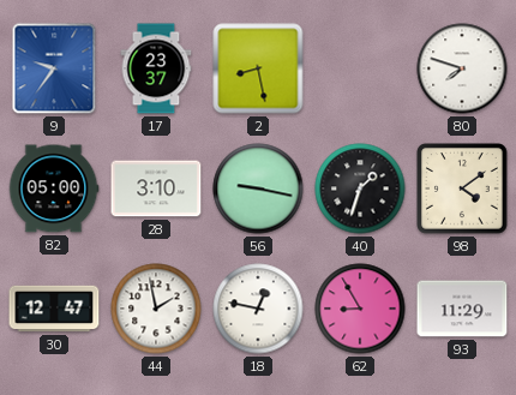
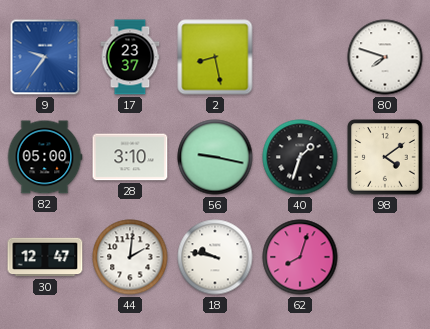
44: 1:58 -> 2:01
18: 12:47 -> 9:47
62: 8:55 -> 8:03
93: 11:29 -> none
